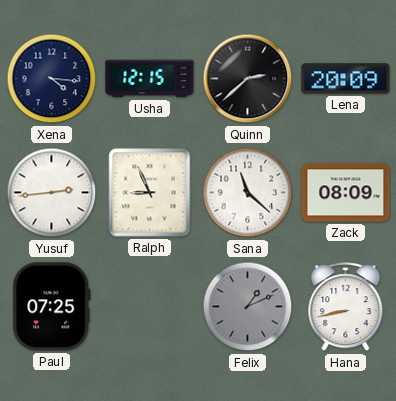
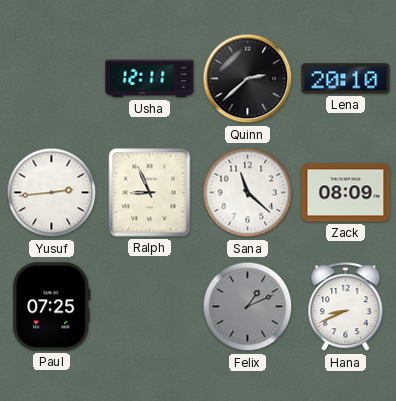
Xena: 4:16 -> none
Usha: 12:15 -> 12:11
Lena: 20:09 -> 20:10
Hana: 8:43 -> 8:41
